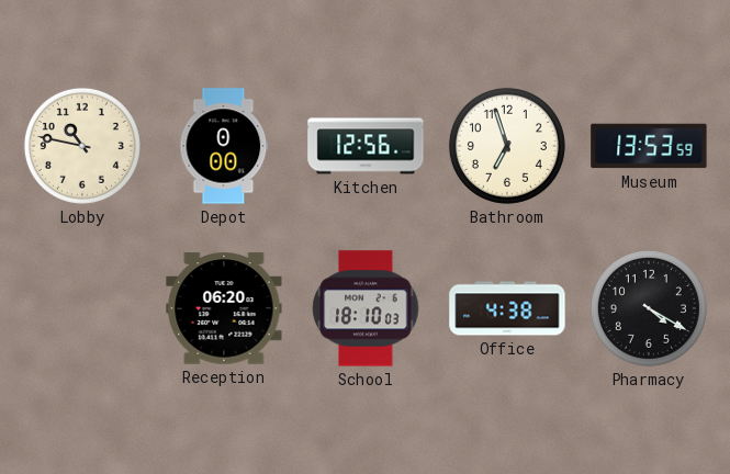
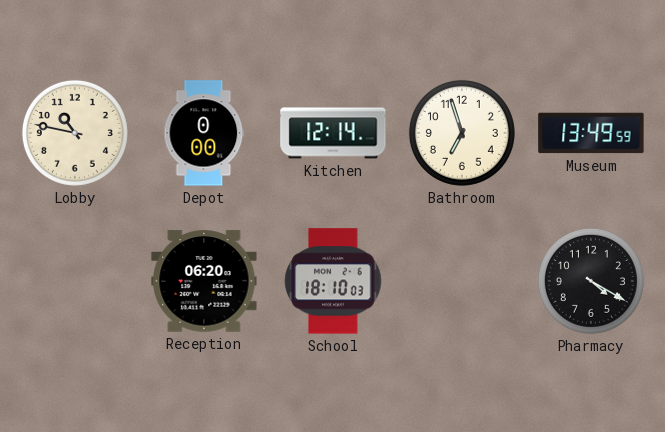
Kitchen: 12:56 -> 12:14
Museum: 13:53 -> 13:49
Office: 4:38 -> none
